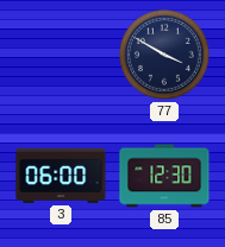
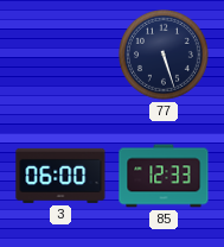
77: 3:50 -> 5:27
85: 12:30 -> 12:33
